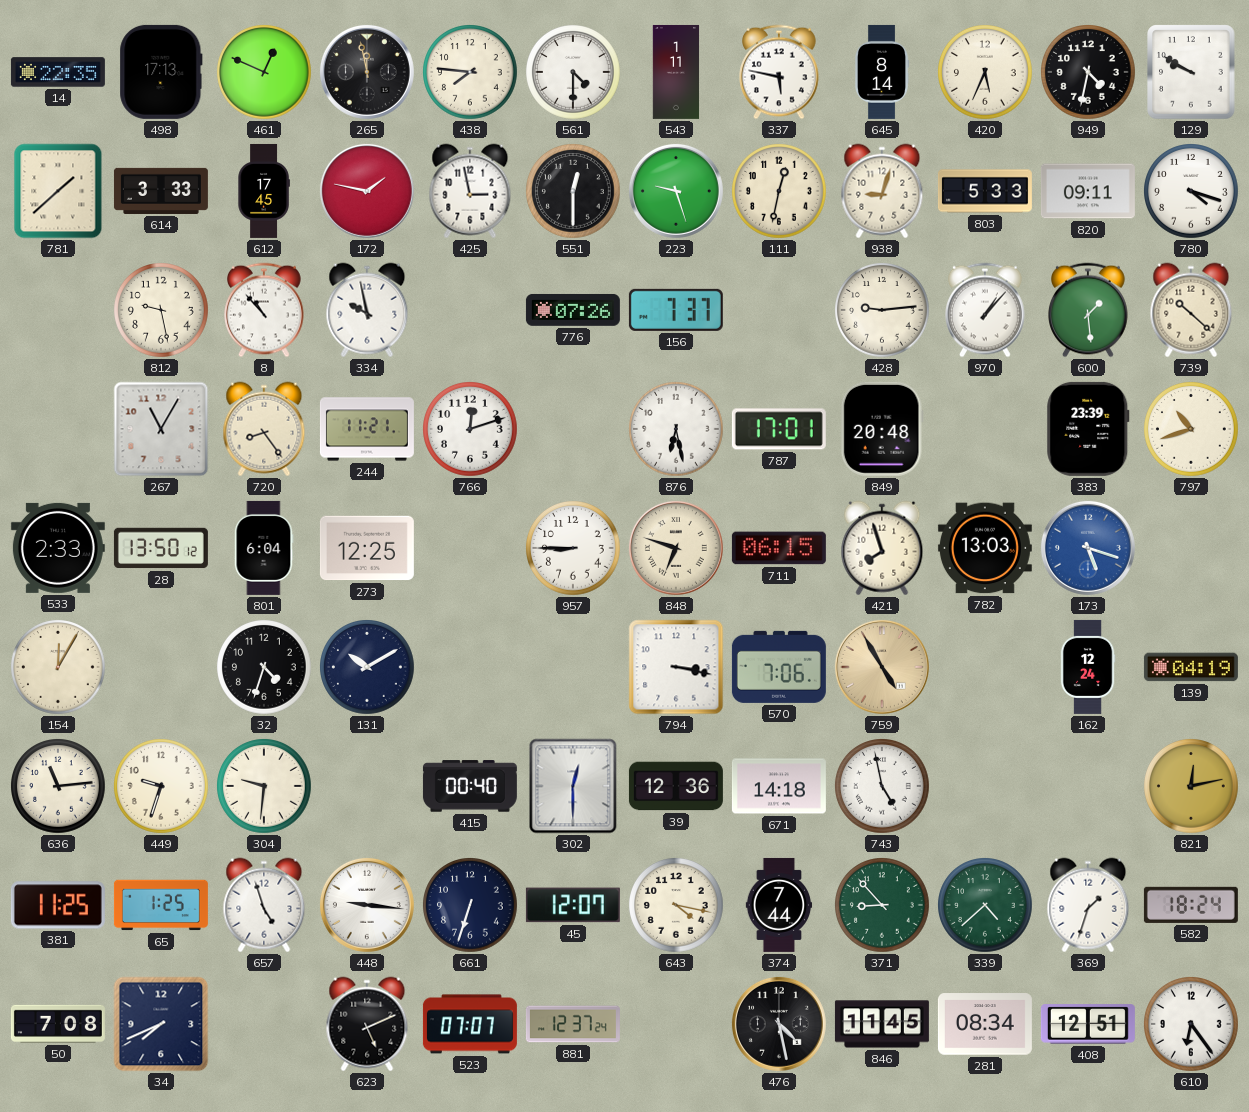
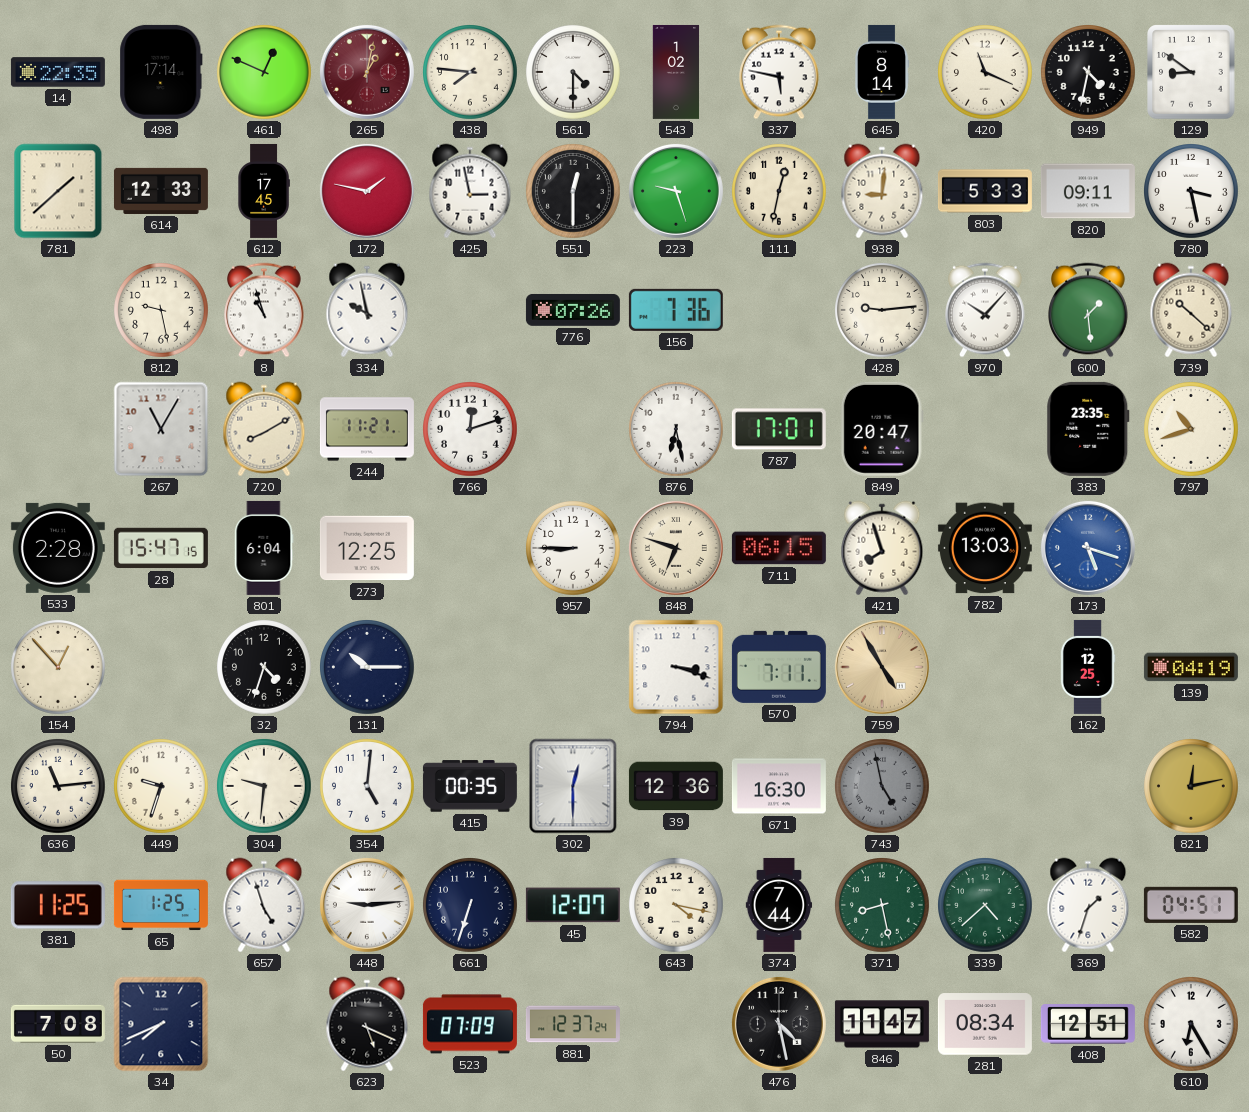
498: 17:13 -> 17:14
265: 11:58 -> 1:02
265 dial: black -> burgundy
543: 1:11 -> 1:02
420: 5:34 -> 11:19
129: 9:50 -> 8:51
614: 3:33 -> 12:33
938: 9:03 -> 9:01
780: 4:18 -> 3:28
8: 10:53 -> 10:57
156: 7:37 -> 7:36
970: 1:07 -> 10:07
720: 8:24 -> 8:10
849: 20:48 -> 20:47
383: 23:39 -> 23:35
533: 2:33 -> 2:28
28: 13:50 -> 15:47
154: 12:05 -> 12:53
131: 10:10 -> 10:15
794: 3:17 -> 3:18
570: 7:06 -> 7:11
162: 12:24 -> 12:25
354: none -> 5:01
415: 00:40 -> 00:35
671: 14:18 -> 16:30
743 dial: white -> grey
448: 9:16 -> 9:14
371: 8:53 -> 8:28
582: 18:24 -> 04:51
623: 5:11 -> 5:19
523: 07:07 -> 07:09
846: 11:45 -> 11:47
610: 6:24 -> 6:25
